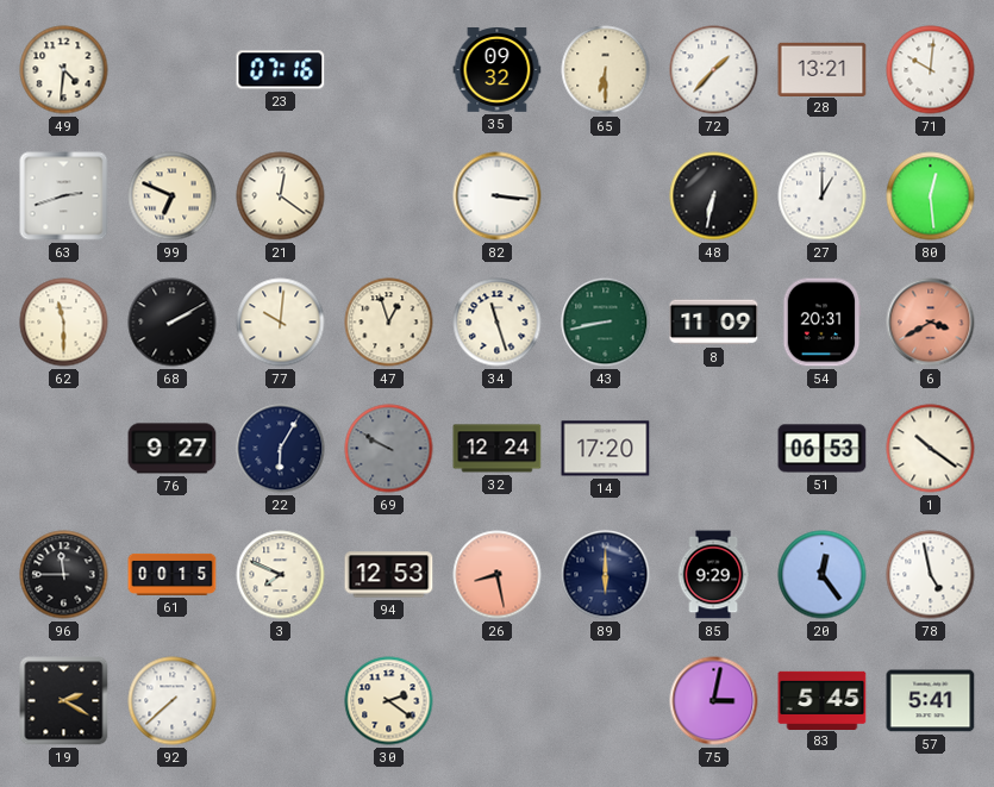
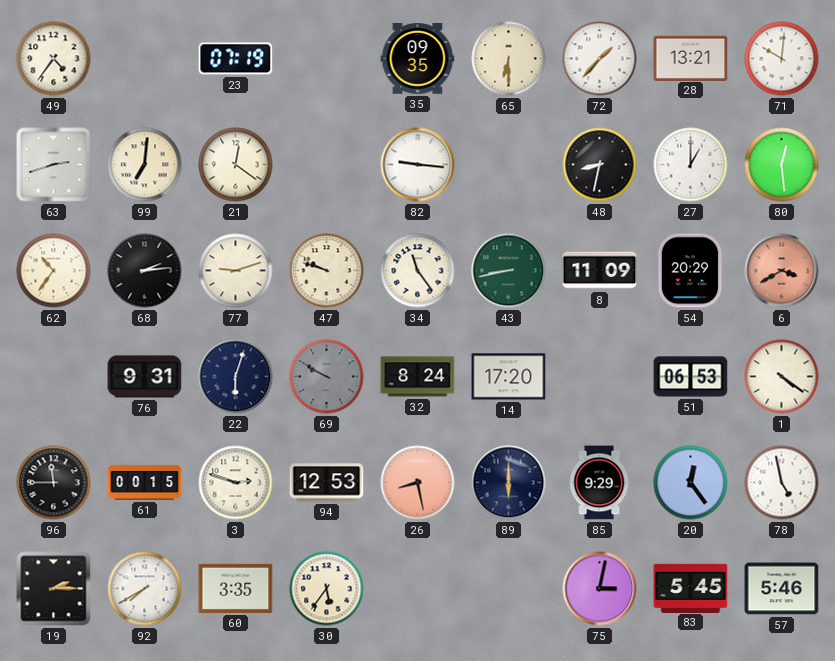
49: 4:31 -> 4:36
23: 07:16 -> 07:19
35: 09:32 -> 09:35
99: 6:49 -> 7:01
82: 3:16 -> 9:16
48: 6:32 -> 8:32
62: 11:30 -> 10:36
68: 2:10 -> 2:14
77: 10:01 -> 9:12
47: 12:57 -> 9:48
34: 11:27 -> 11:24
54: 20:31 -> 20:29
76: 9:27 -> 9:31
22: 6:05 -> 6:03
32: 12:24 -> 8:24
1: 10:21 -> 4:21
3: 7:49 -> 2:48
19: 2:20 -> 2:15
92: 7:38 -> 7:40
60: none -> 3:35
30: 2:21 -> 5:36
57: 5:41 -> 5:46
